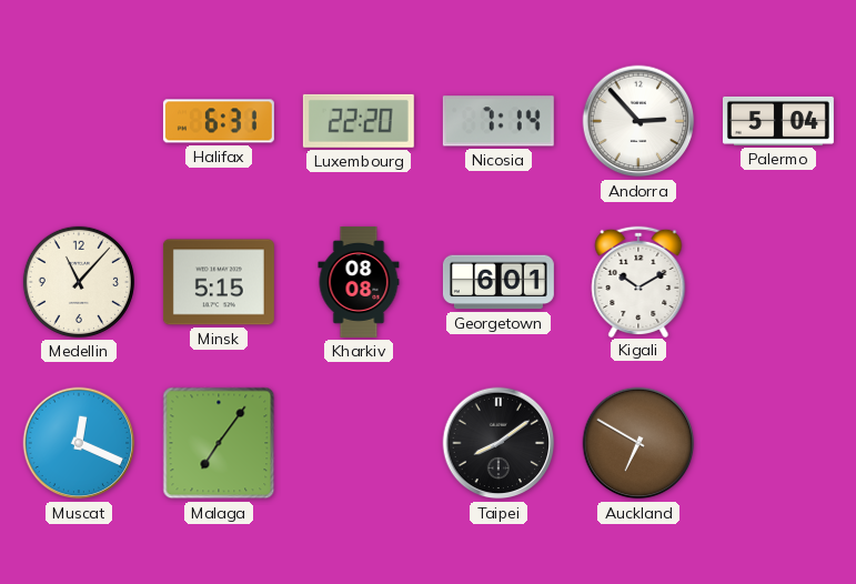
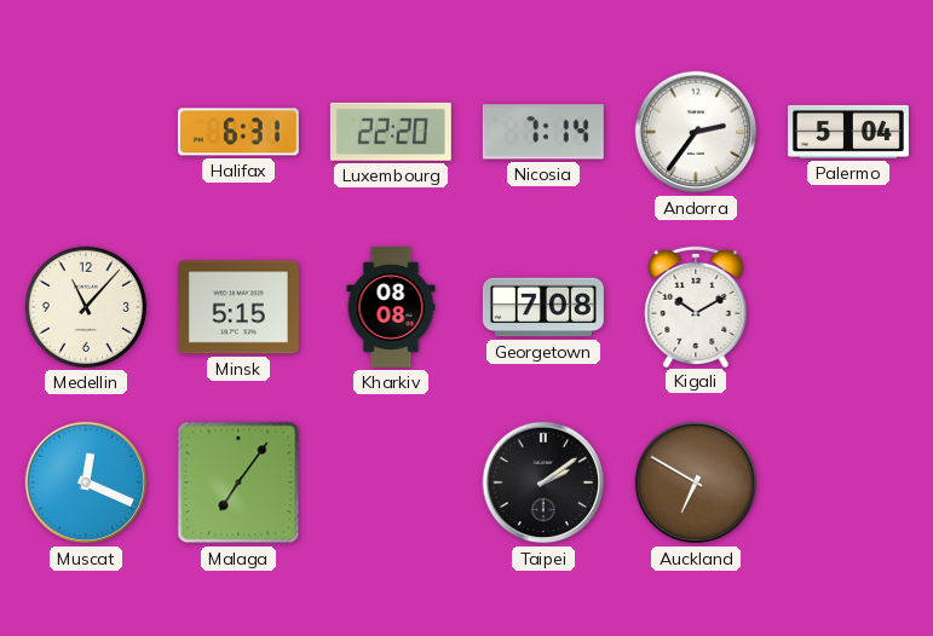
Andorra: 2:53 -> 2:36
Georgetown: 6:01 -> 7:08
Taipei: 8:09 -> 2:09
